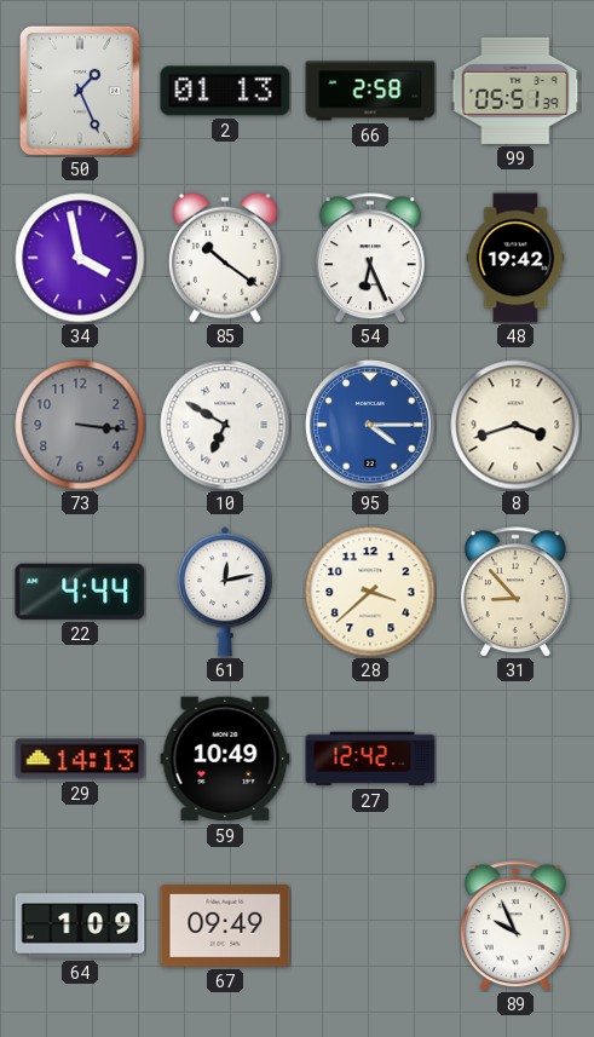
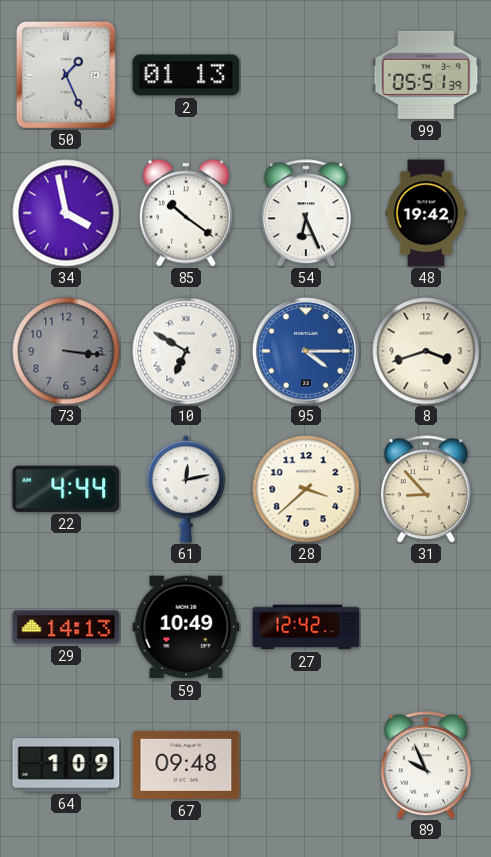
66: 2:58 -> none
67: 09:49 -> 09:48
